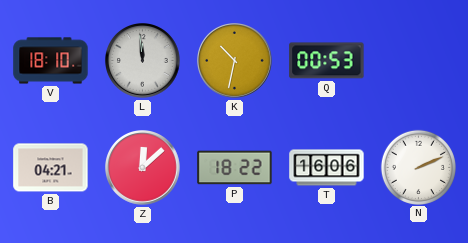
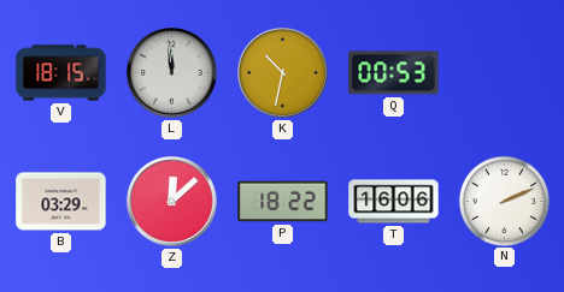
V: 18:10 -> 18:15
B: 04:21 -> 03:29
